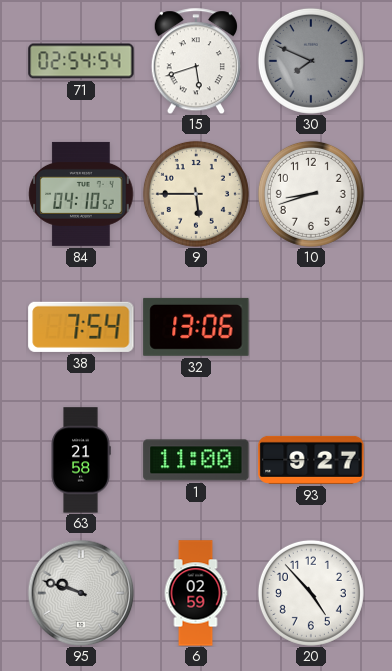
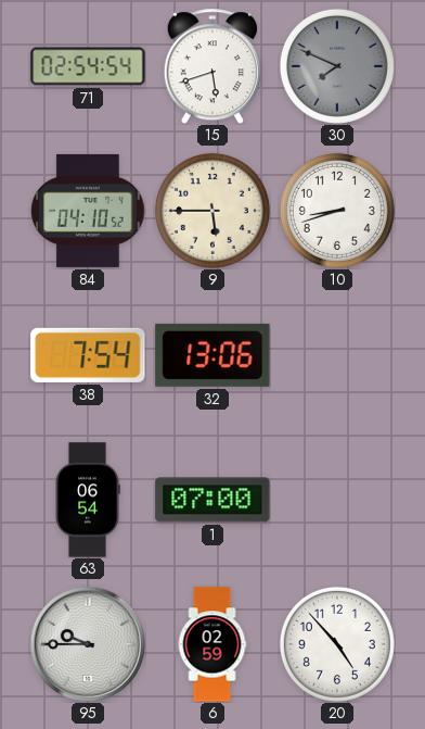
63: 21:58 -> 06:54
1: 11:00 -> 07:00
93: 9:27 -> none
95: 9:48 -> 9:45
